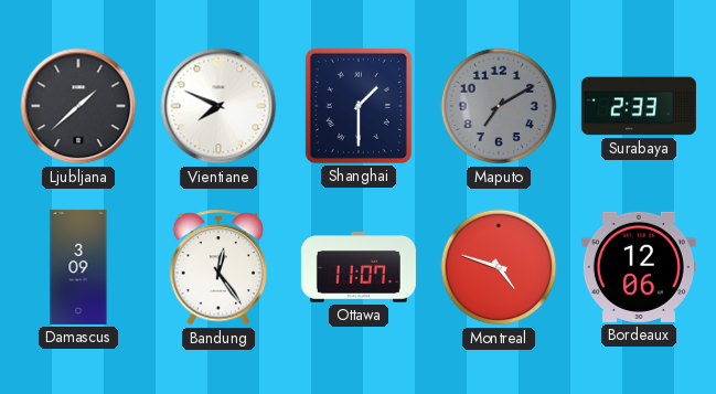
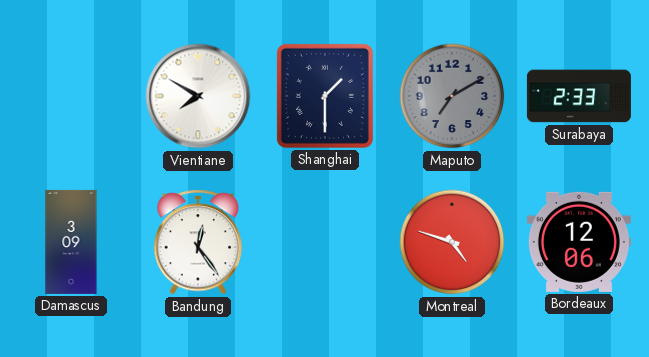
Ljubljana: 1:38 -> none
Vientiane: 7:49 -> 7:50
Ottawa: 11:07 -> none
